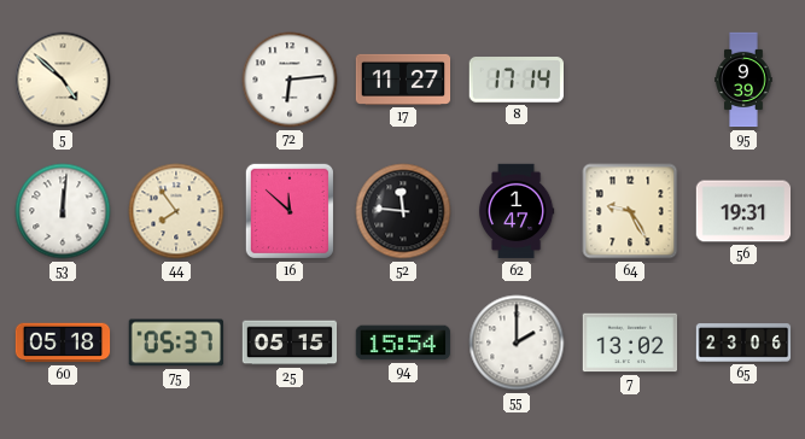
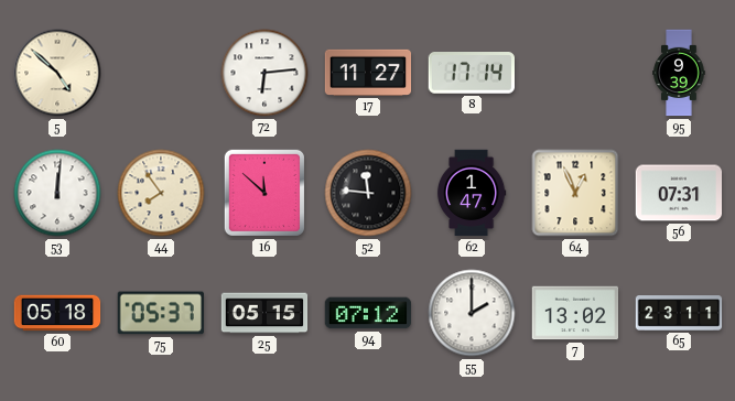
64: 9:25 -> 12:56
56: 19:31 -> 07:31
94: 15:54 -> 07:12
65: 23:06 -> 23:11
